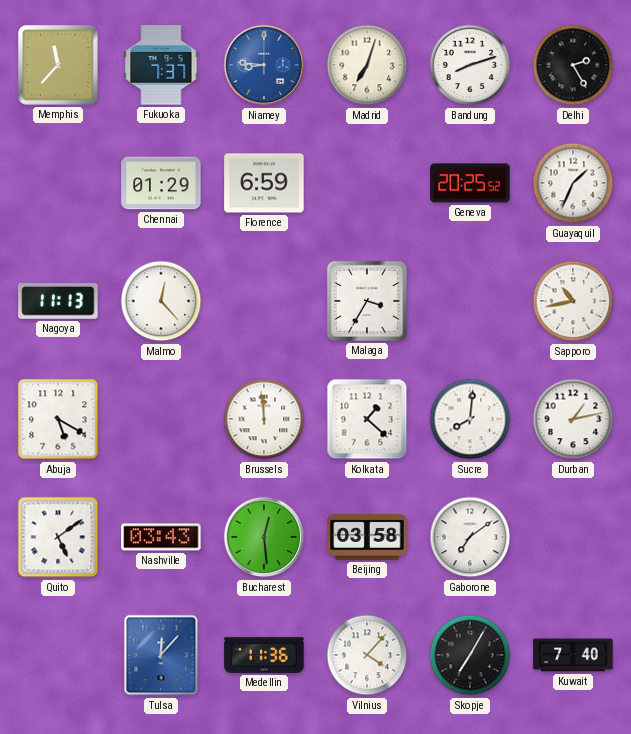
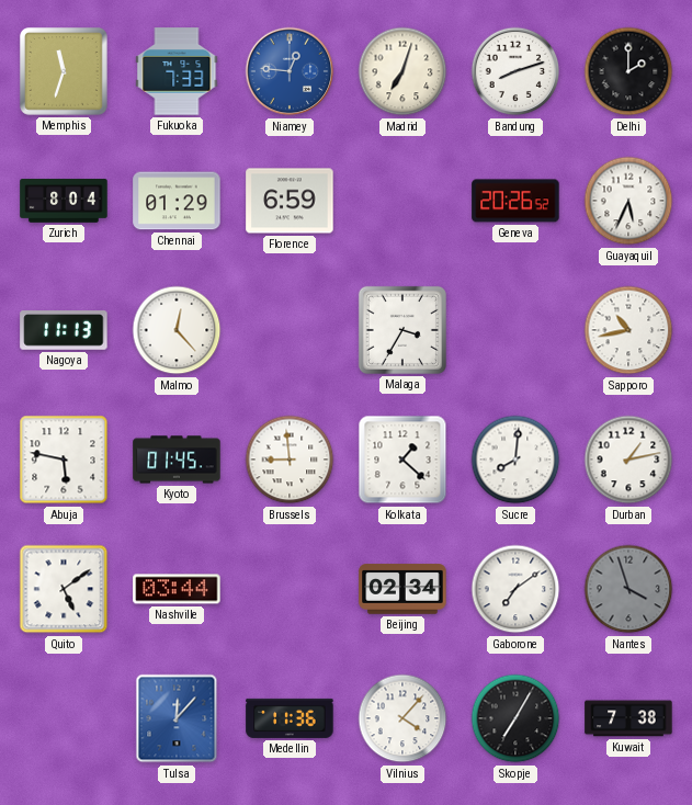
Memphis: 11:37 -> 11:33
Fukuoka: 7:37 -> 7:33
Niamey: 8:46 -> 12:46
Delhi: 2:25 -> 2:00
Zurich: none -> 8:04
Geneva: 20:25 -> 20:26
Guayaquil: 1:34 -> 5:34
Abuja: 5:20 -> 5:47
Kyoto: none -> 01:45
Brussels: 11:59 -> 8:59
Nashville: 03:43 -> 03:44
Bucharest: 12:29 -> none
Beijing: 03:58 -> 02:34
Nantes: none -> 3:57
Kuwait: 7:40 -> 7:38
